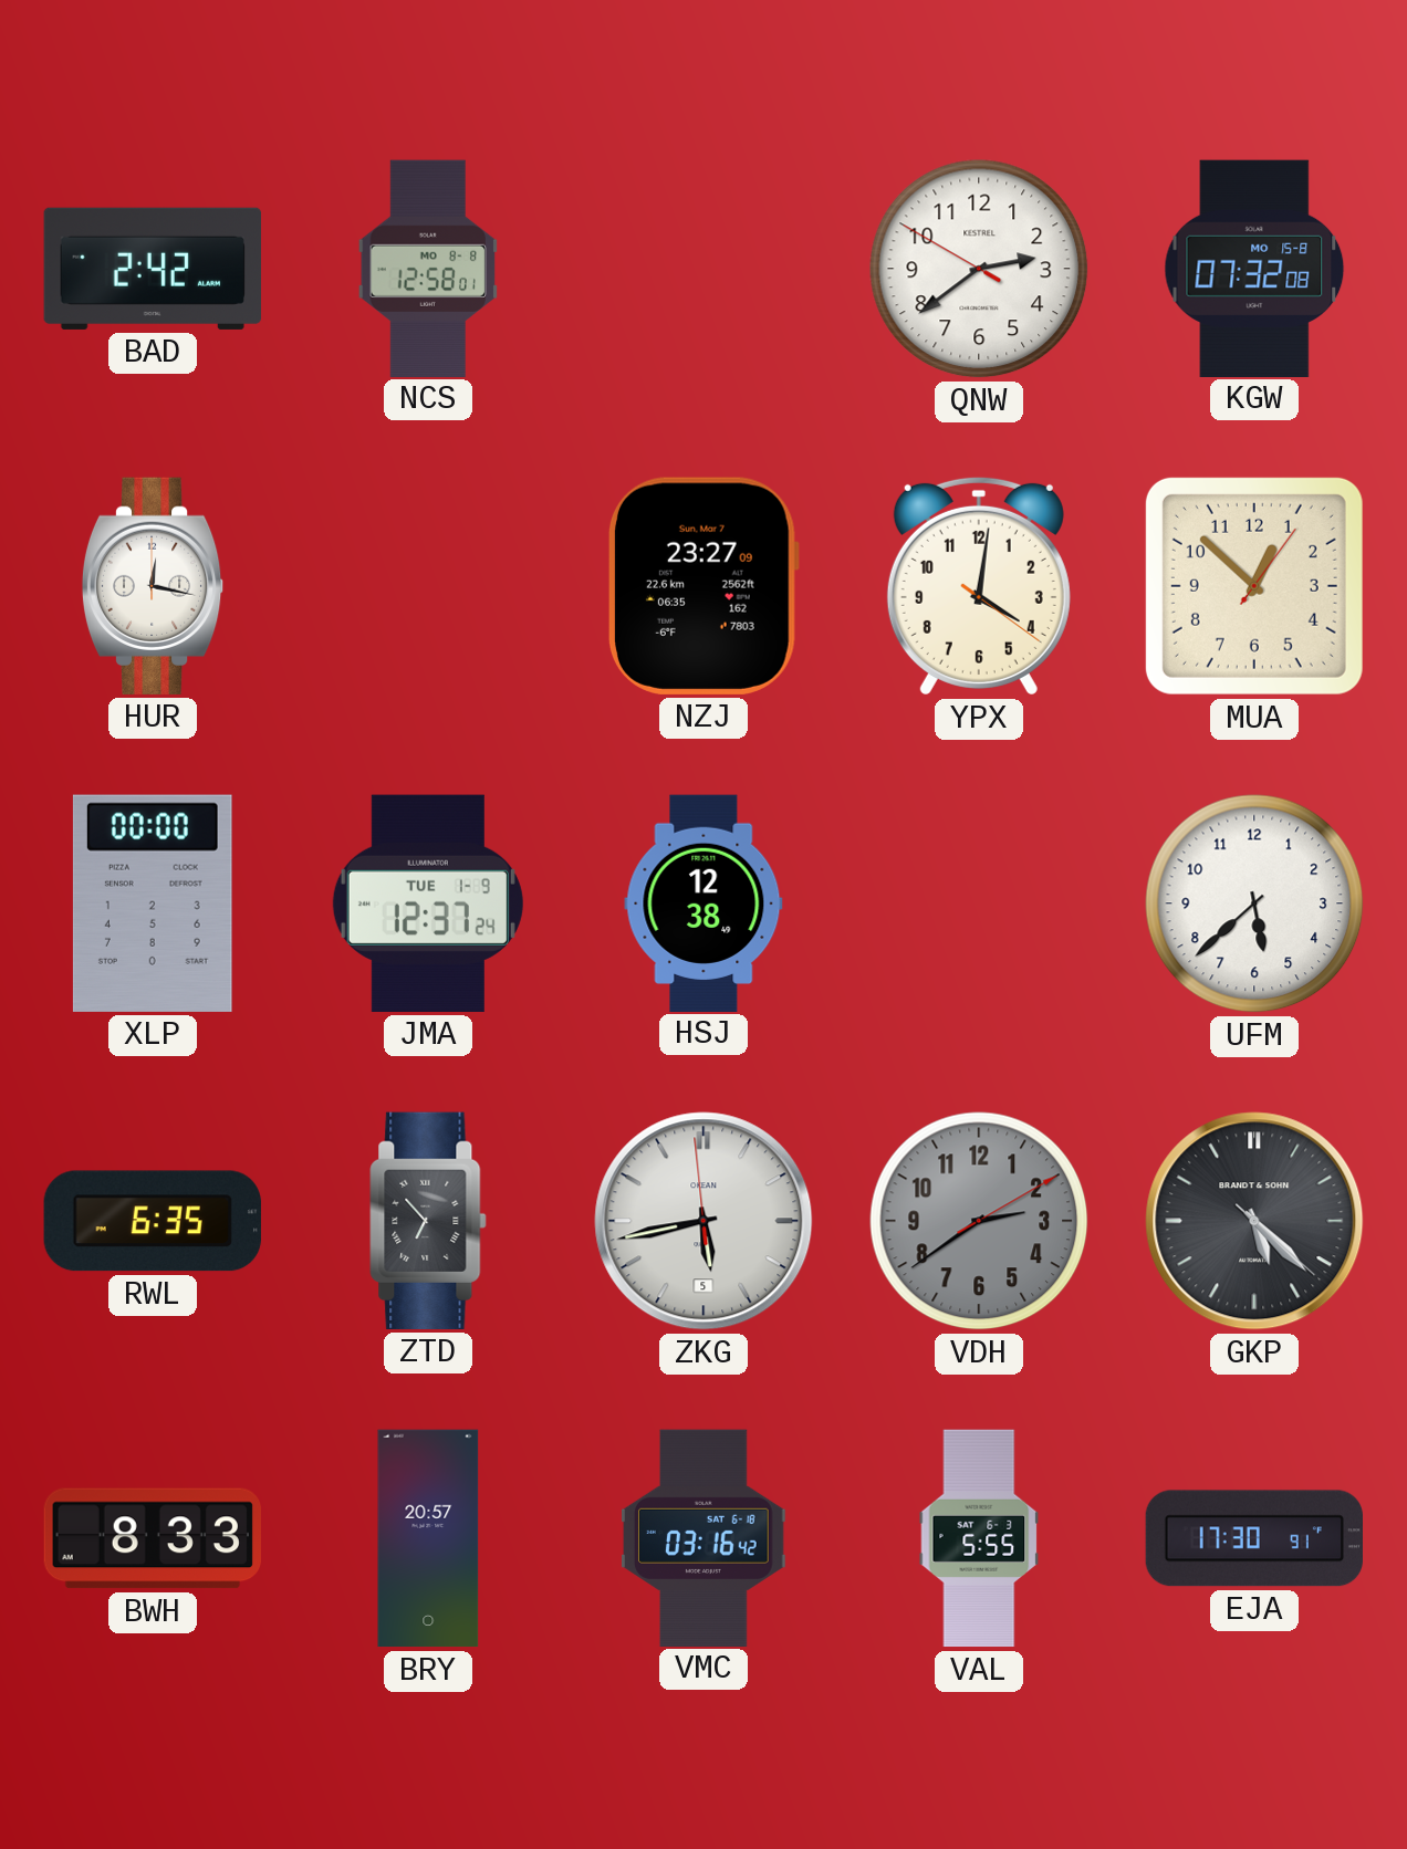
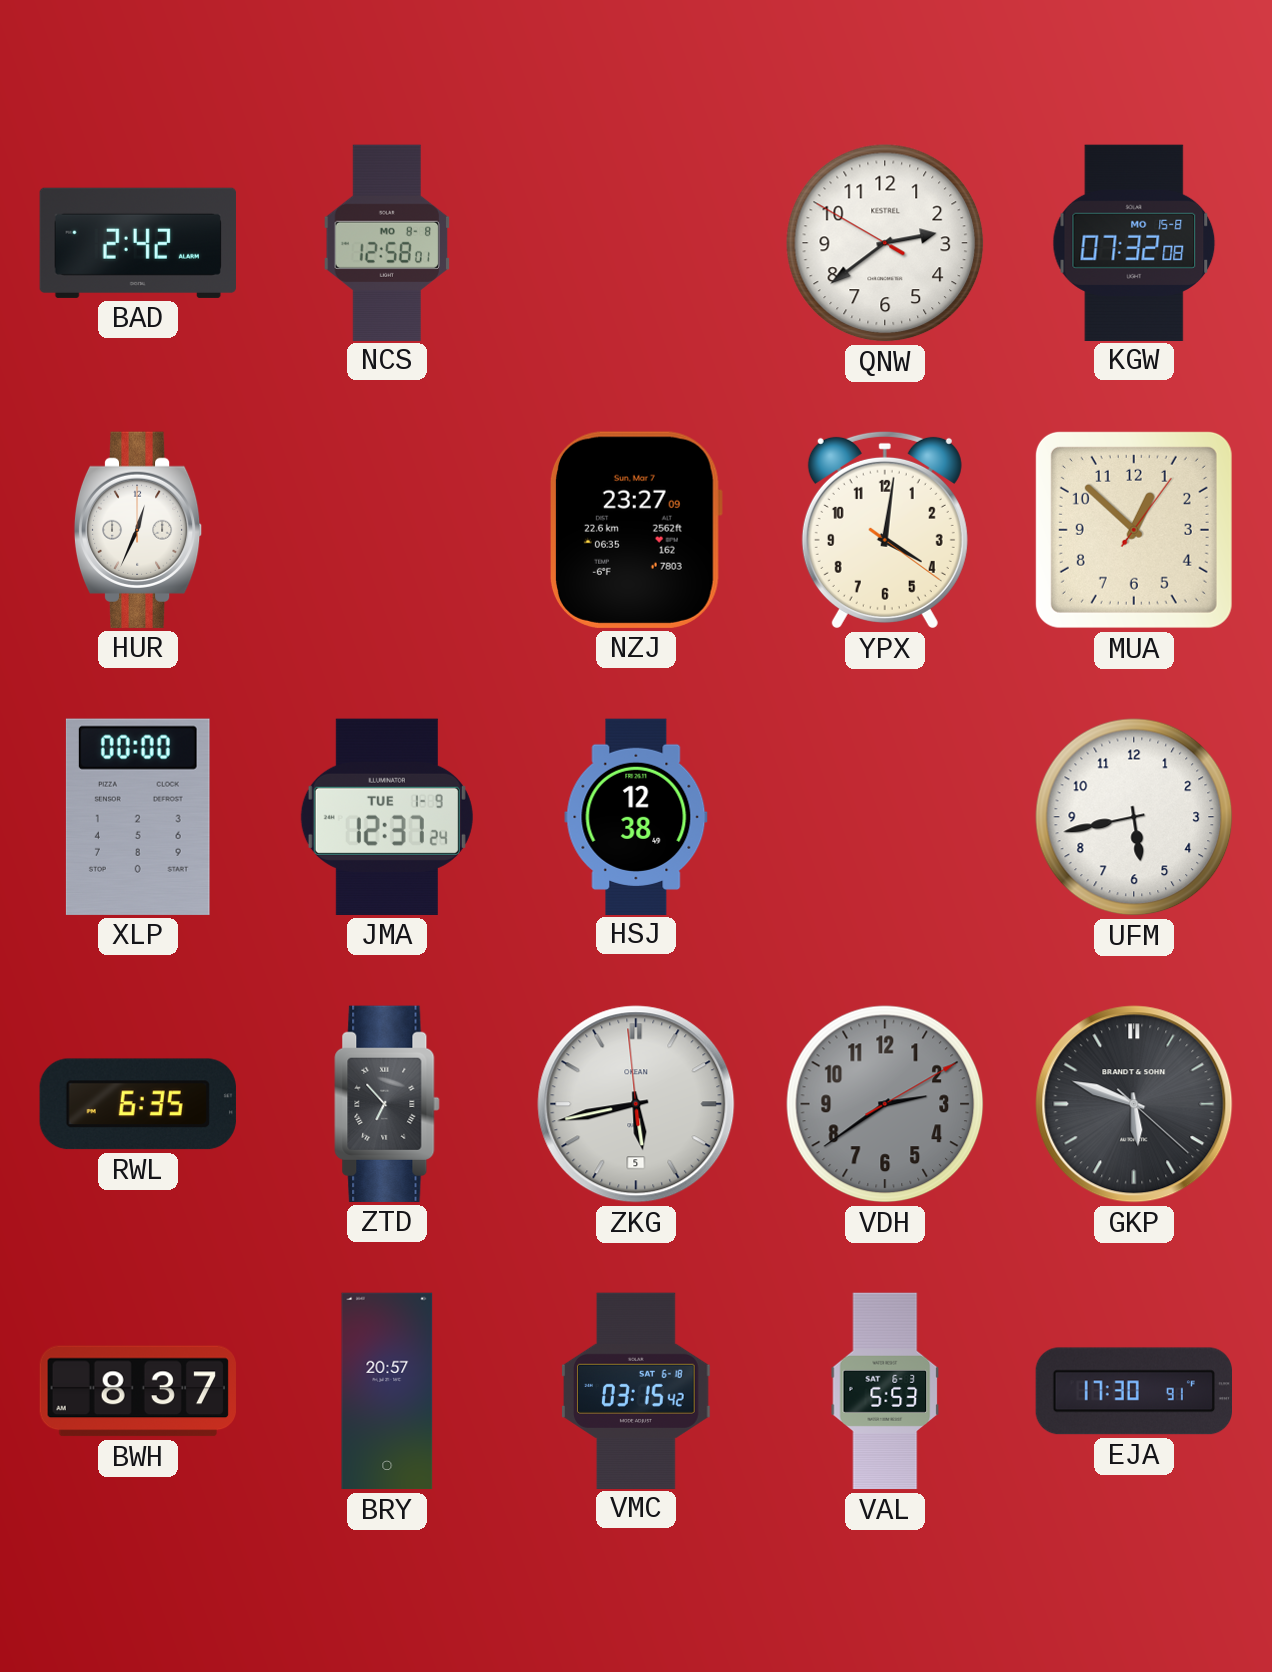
HUR: 12:17 -> 12:34
UFM: 5:38 -> 5:43
GKP: 5:22 -> 5:48
BWH: 8:33 -> 8:37
VMC: 03:16 -> 03:15
VAL: 5:55 -> 5:53
